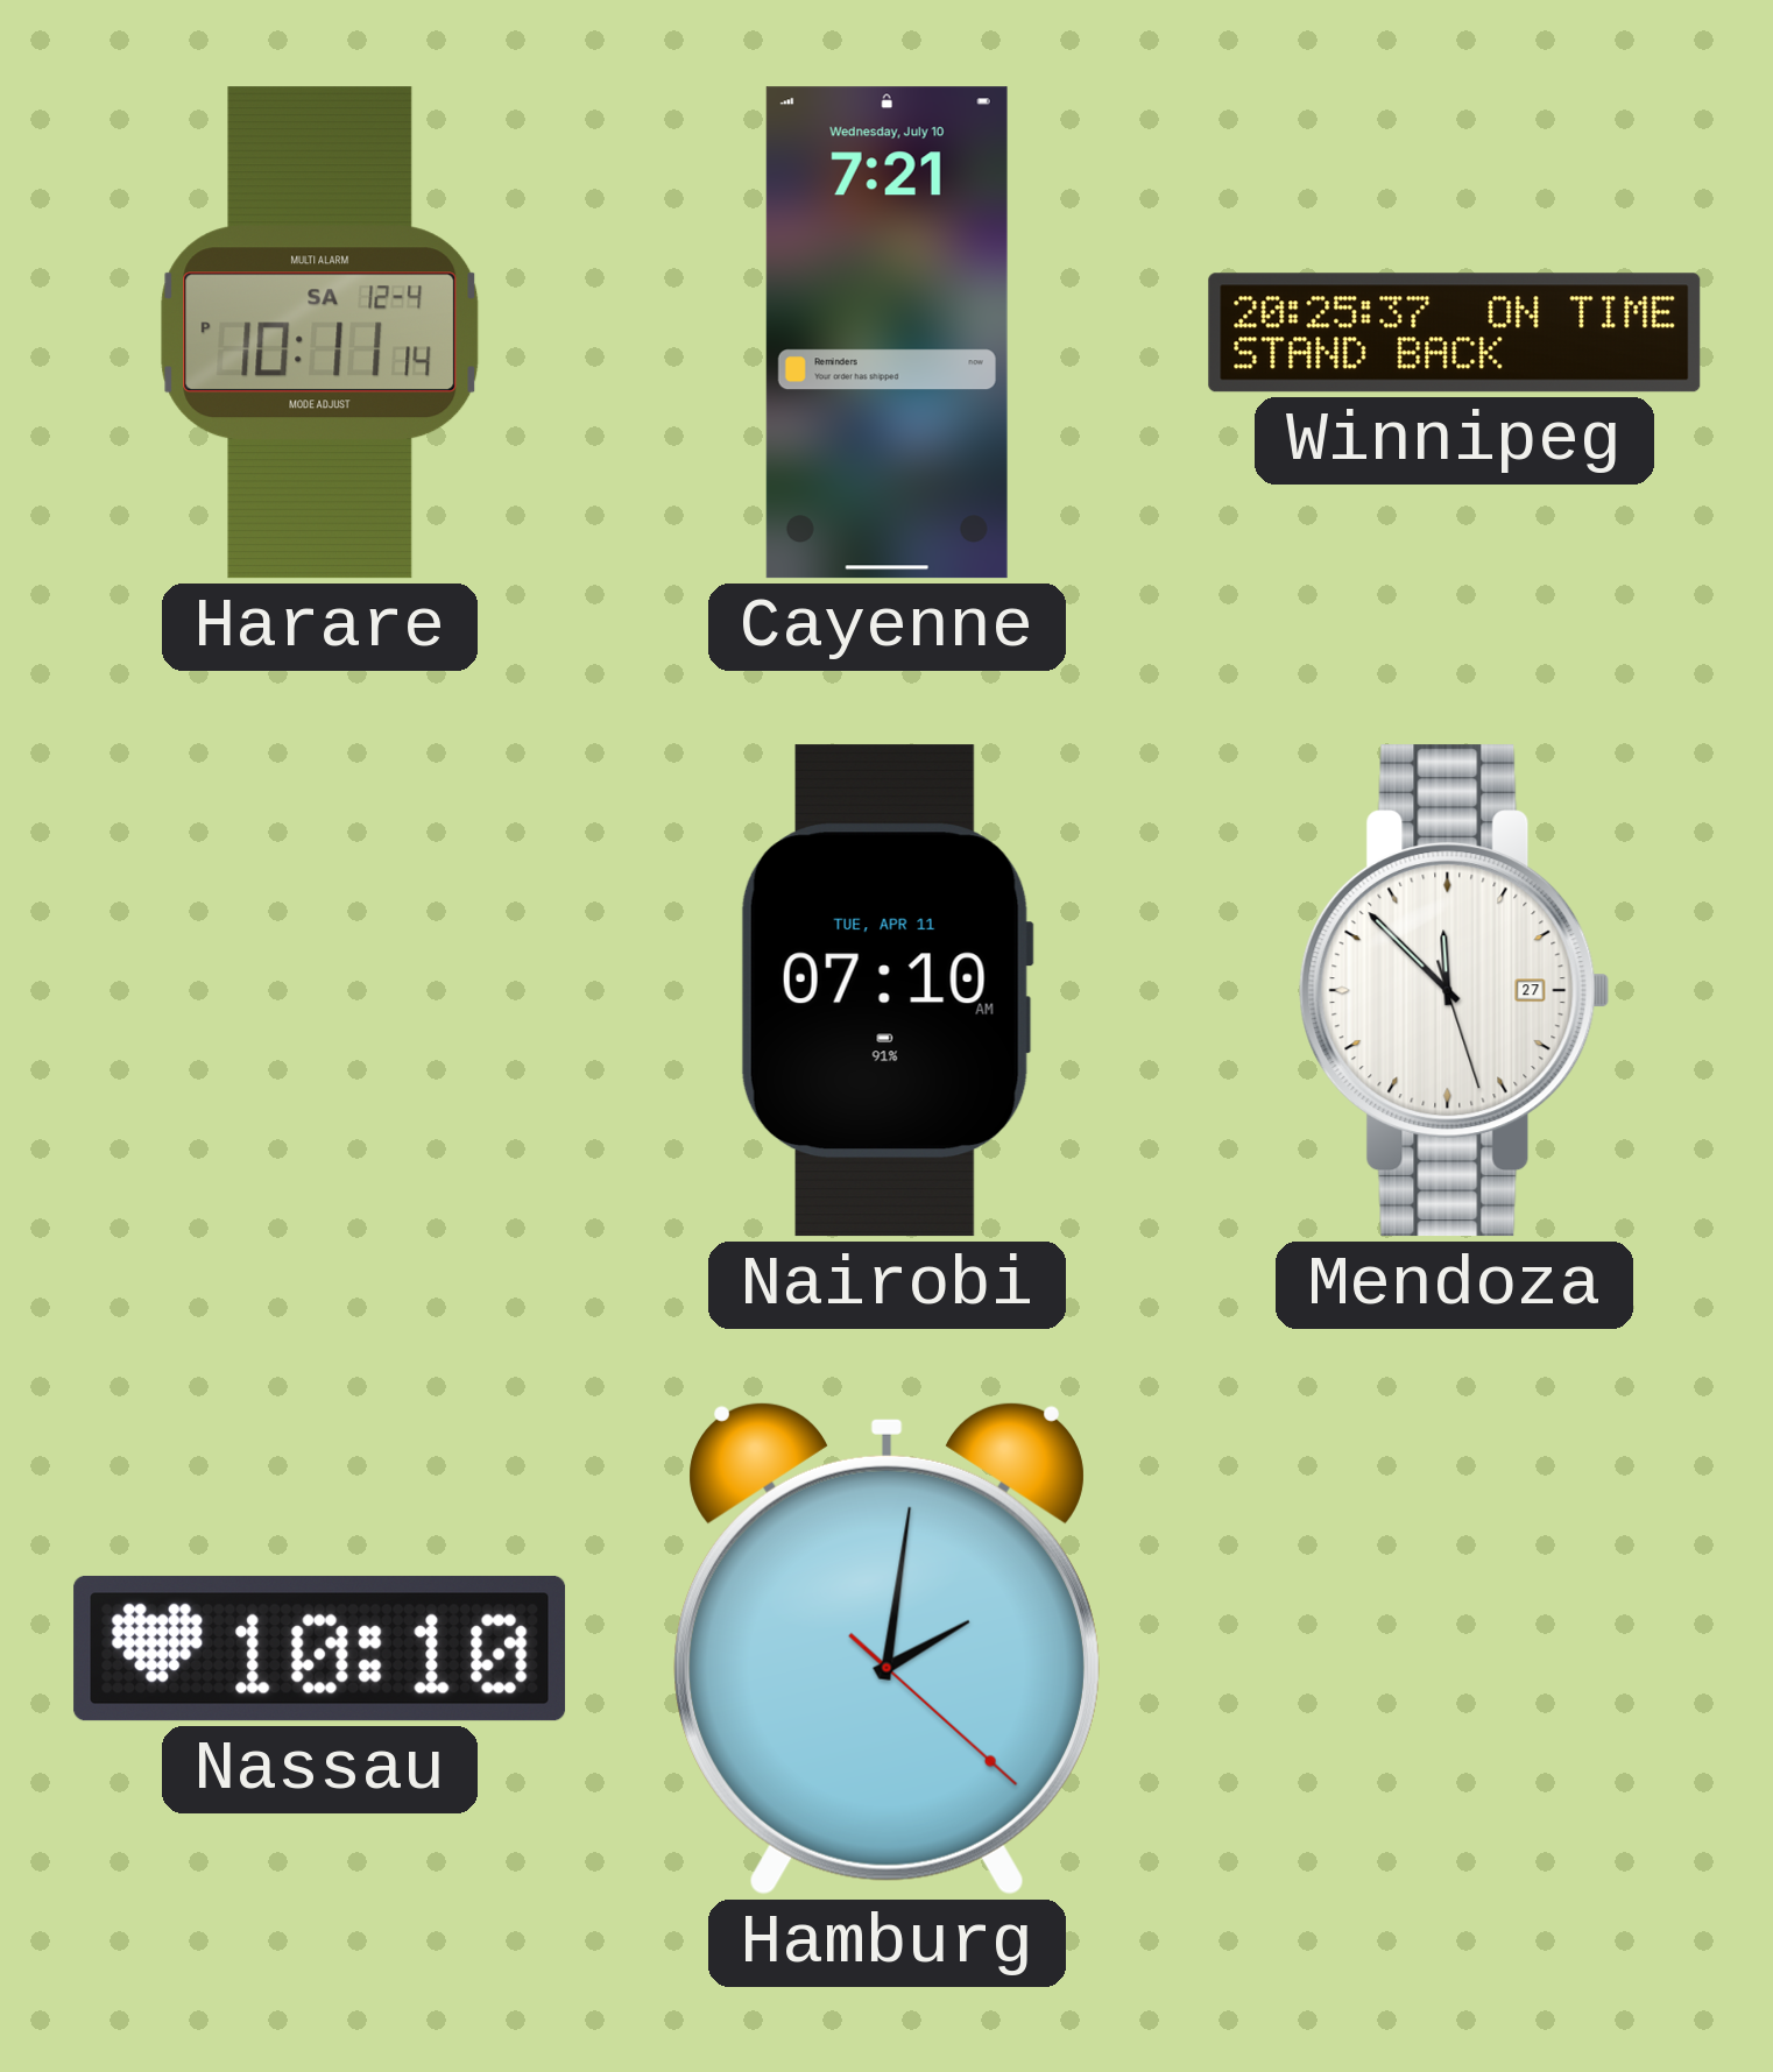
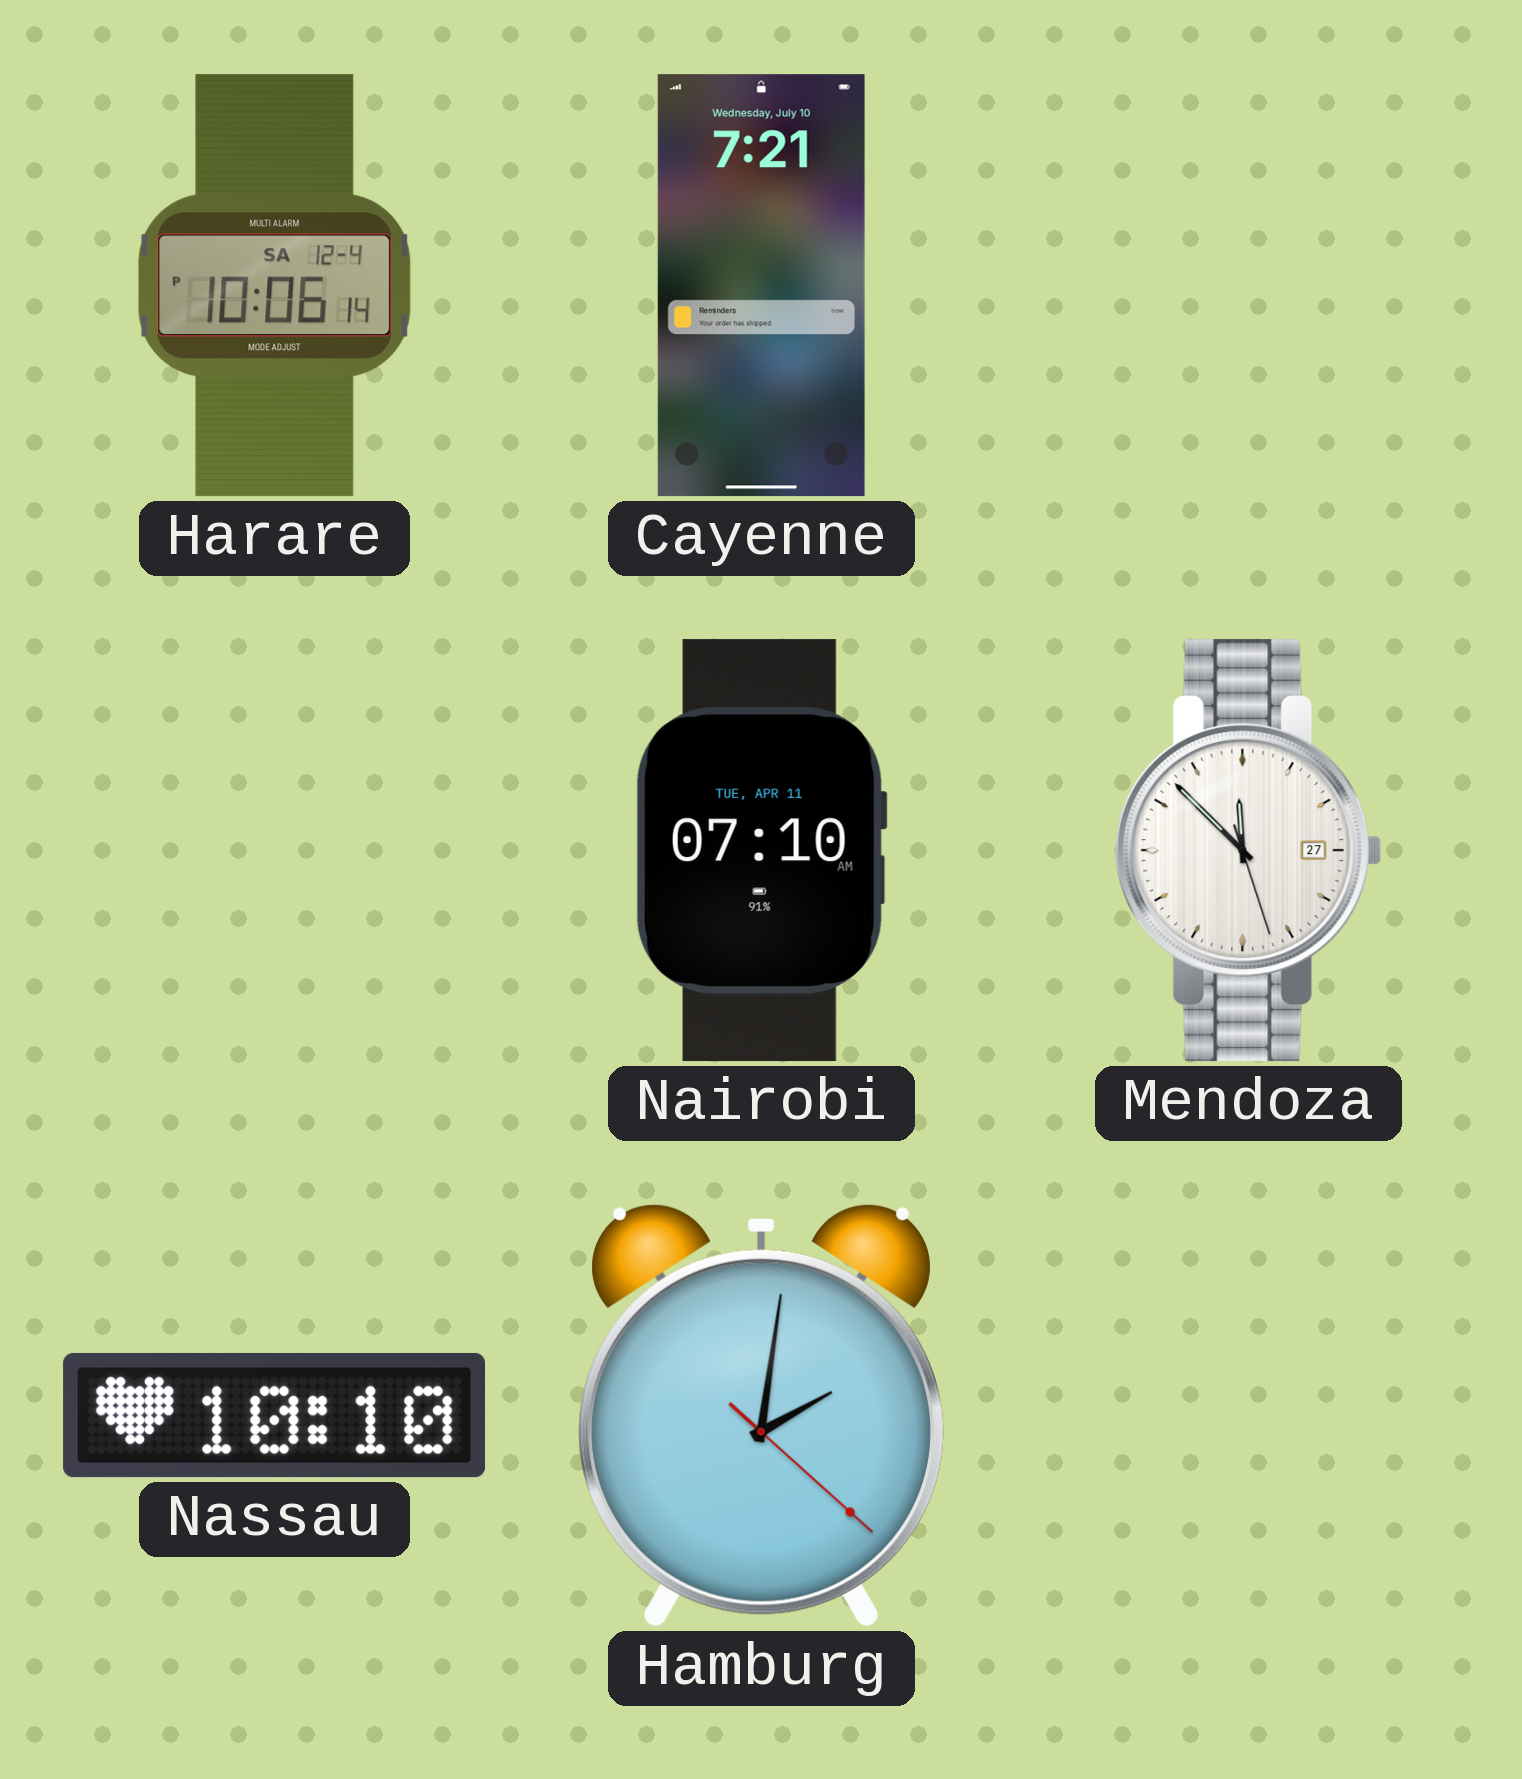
Harare: 10:11 -> 10:06
Winnipeg: 20:25 -> none
